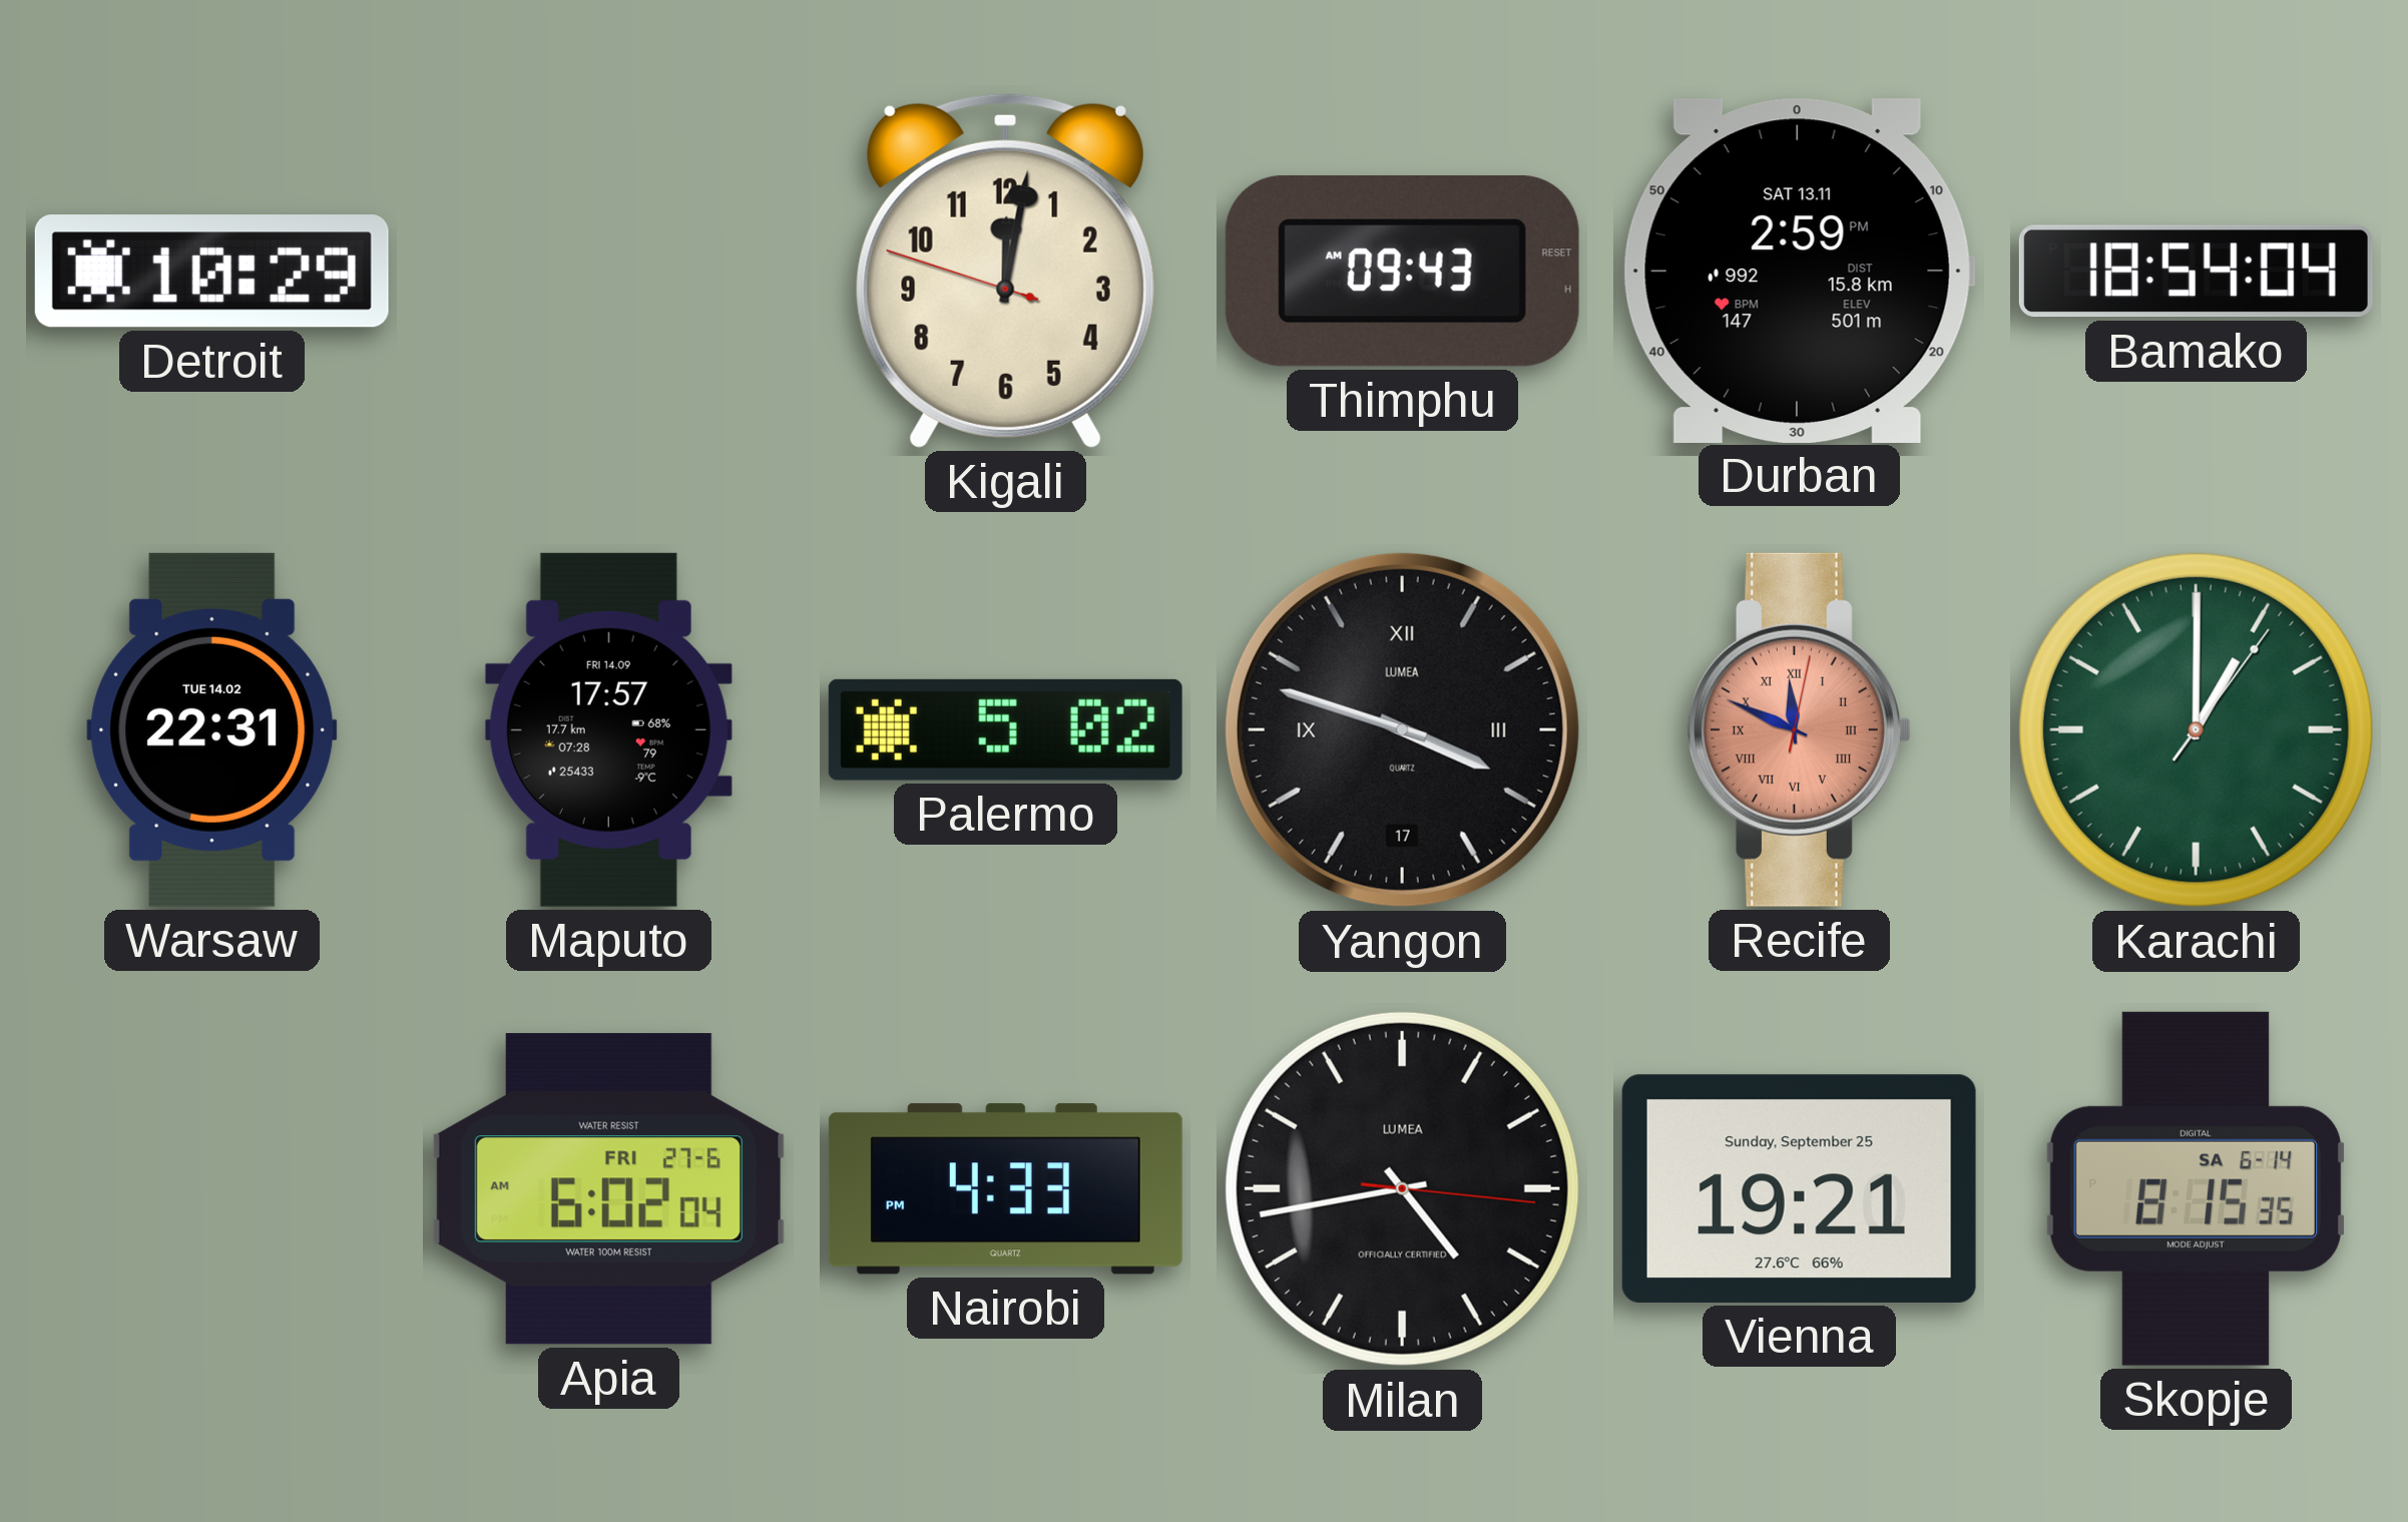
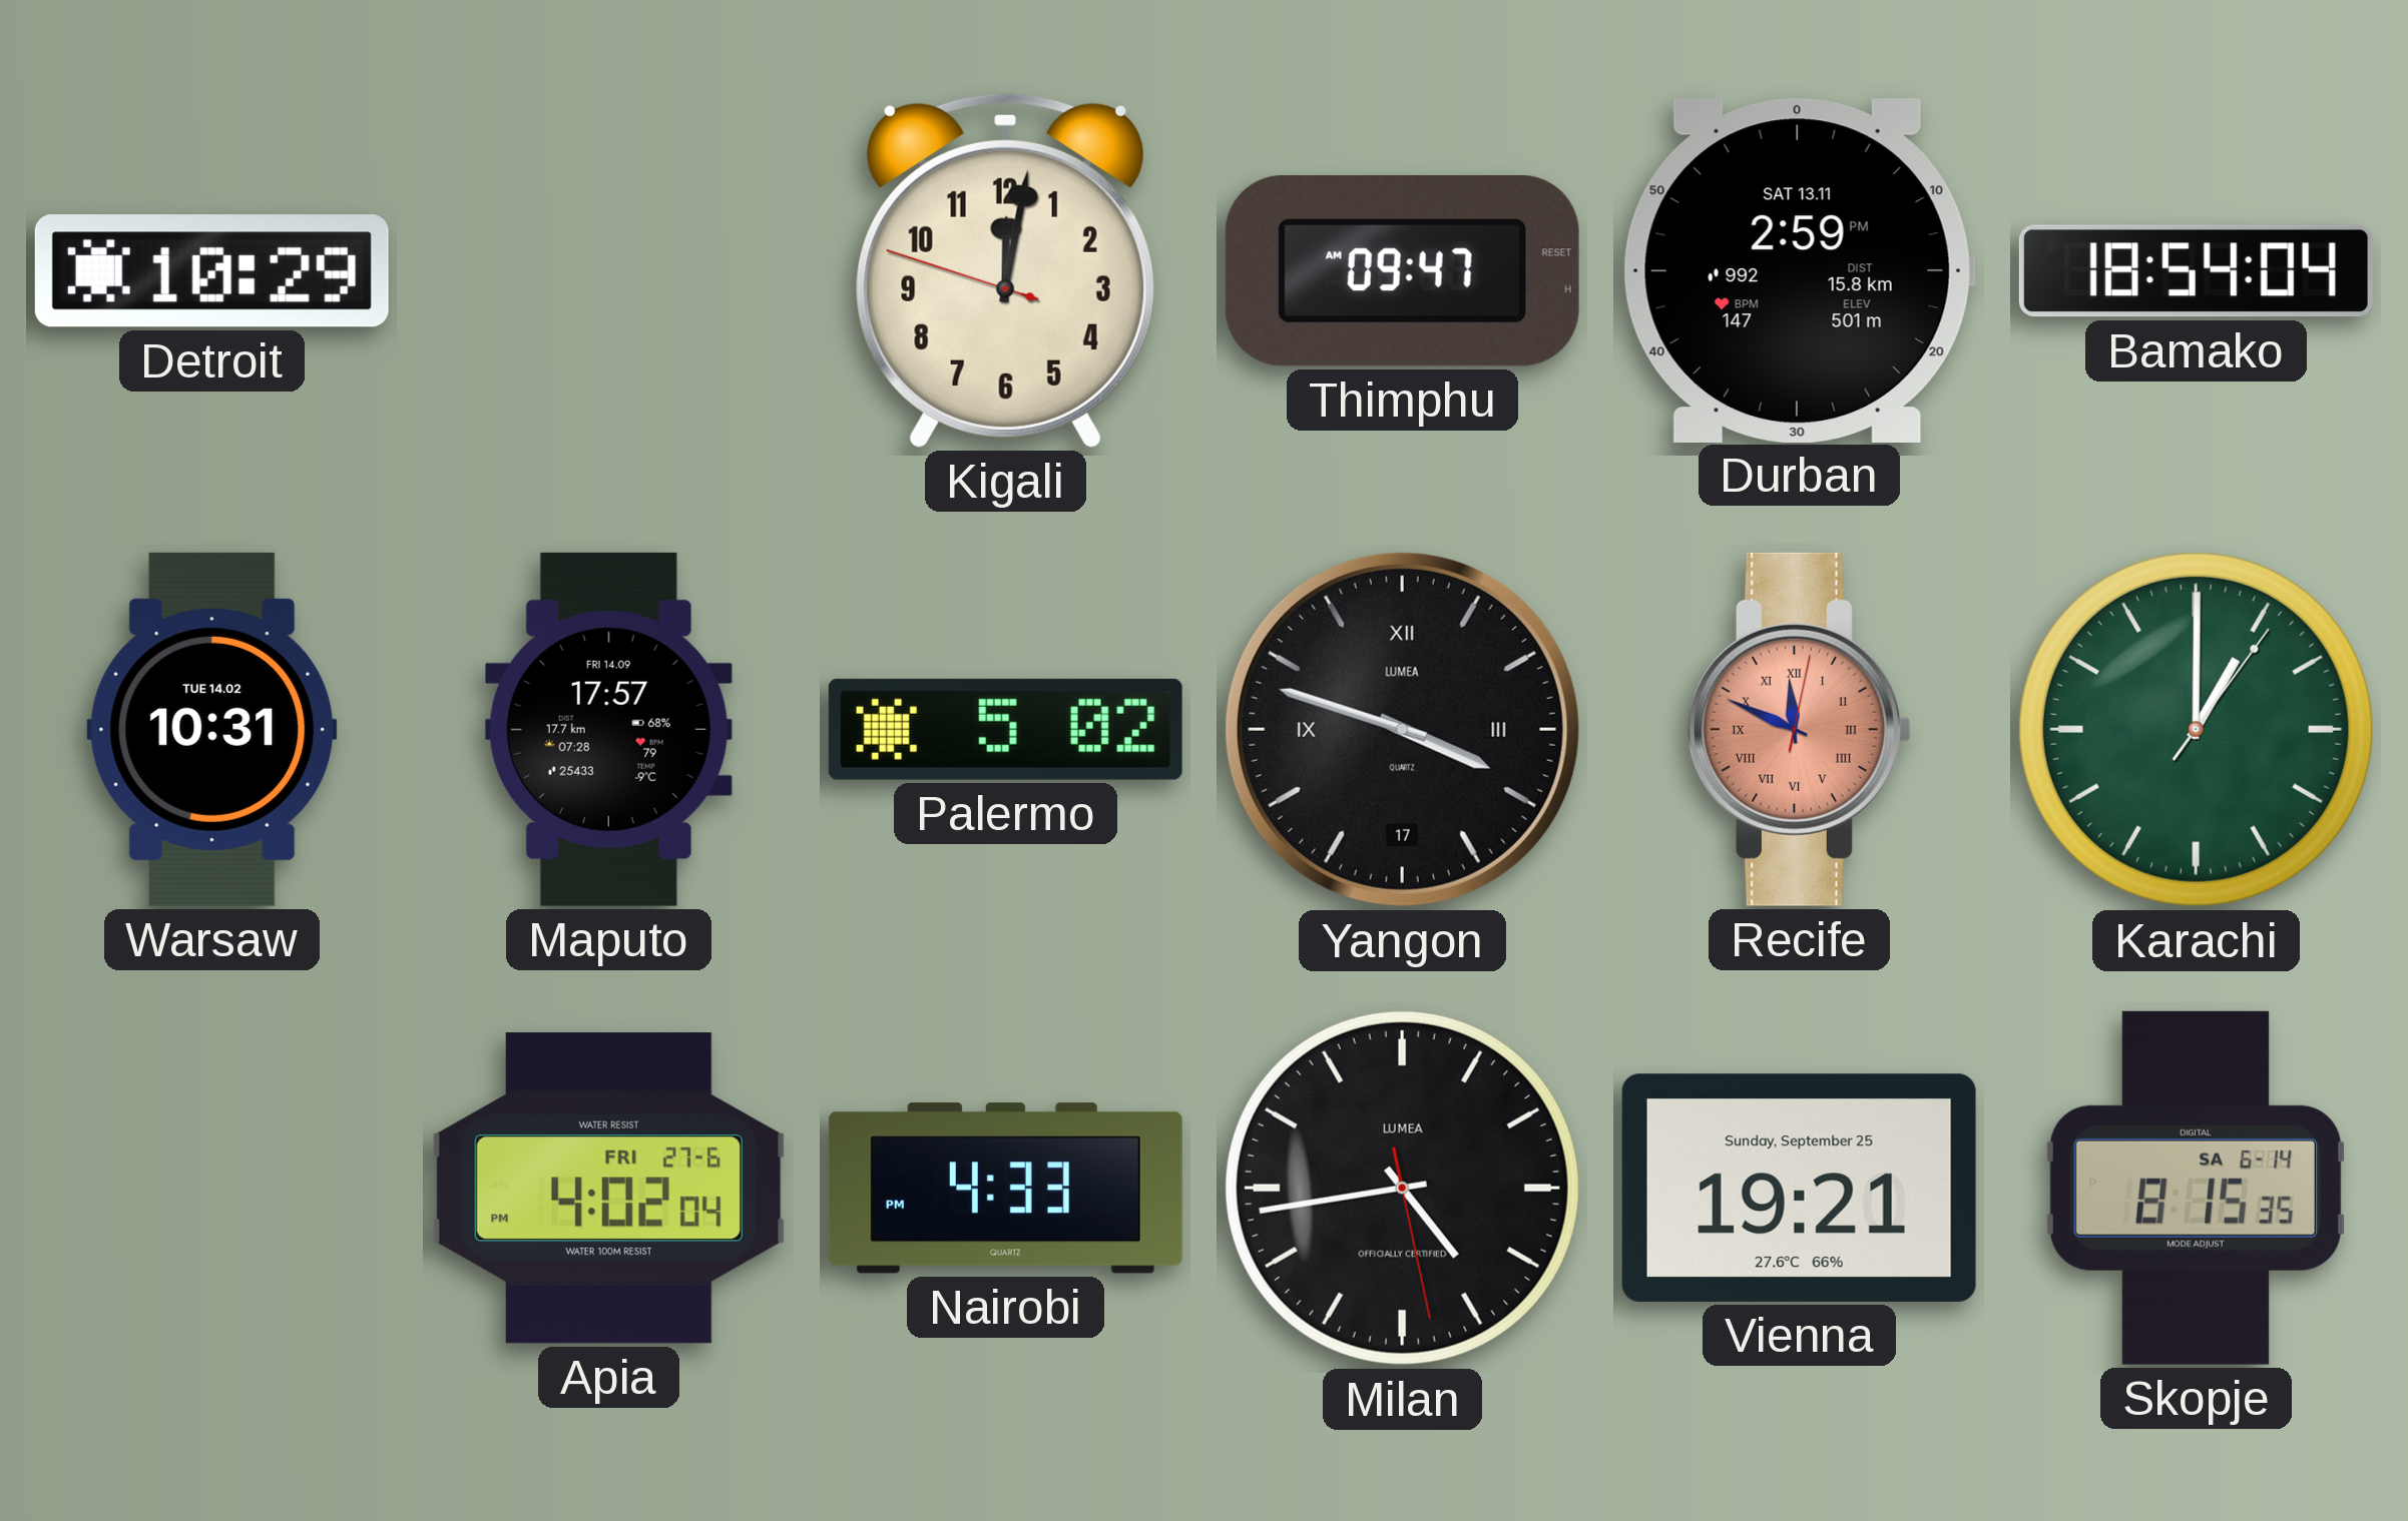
Thimphu: 09:43 -> 09:47
Warsaw: 22:31 -> 10:31
Apia: 6:02 -> 4:02
Milan: 4:43:16 -> 4:43:28
